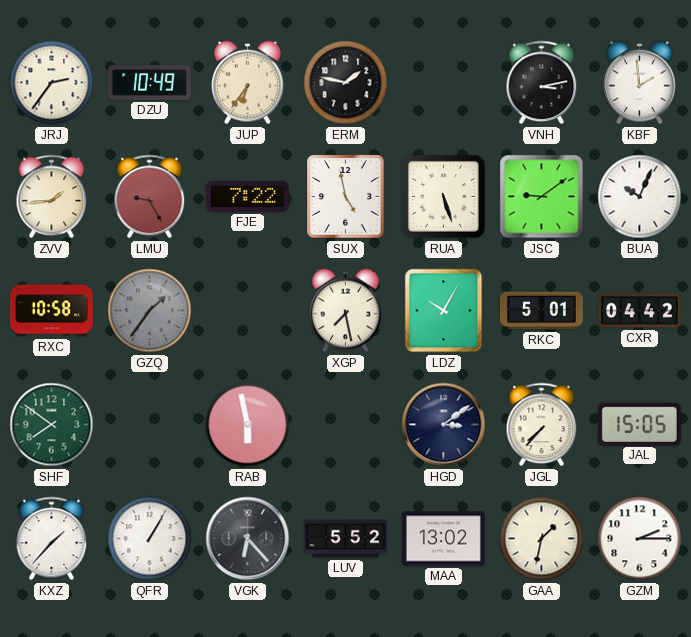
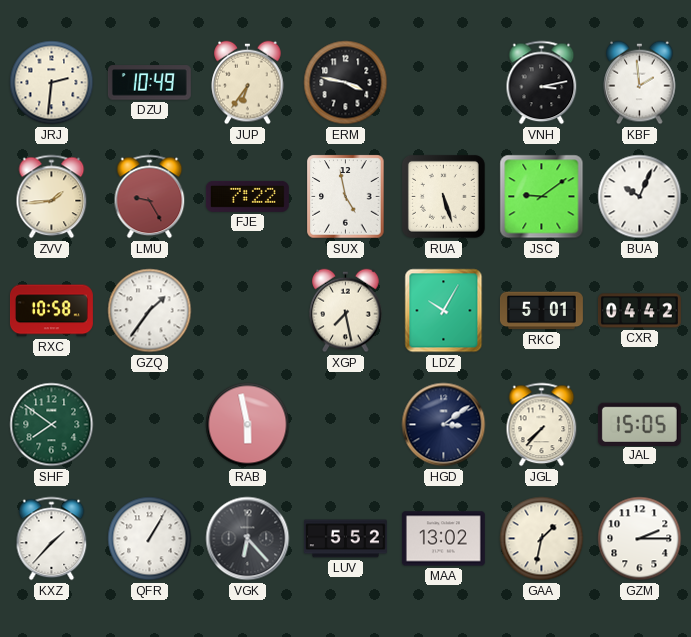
JRJ: 2:36 -> 2:31
ERM: 1:47 -> 3:47
GZQ dial: grey -> white
